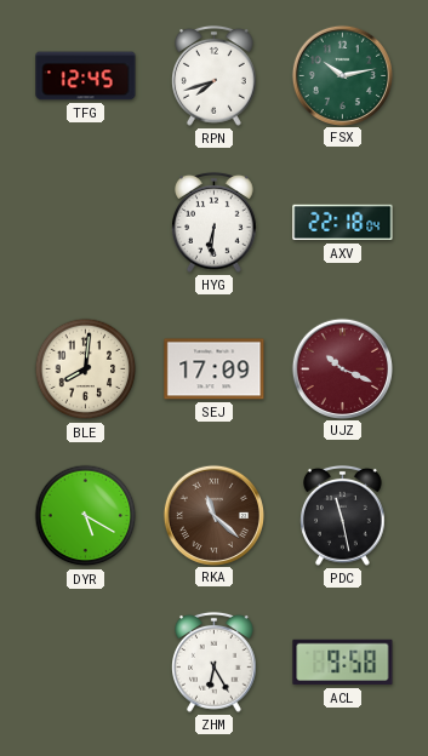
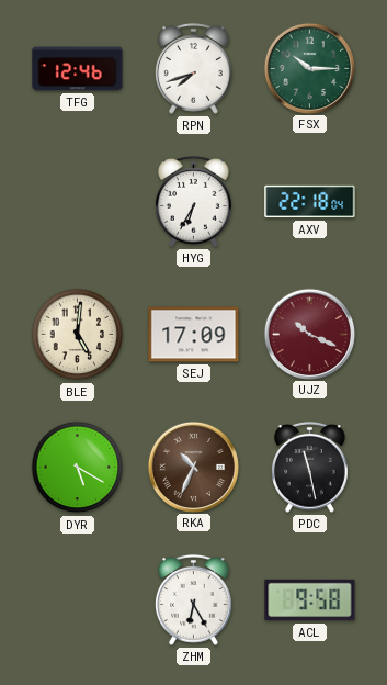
TFG: 12:45 -> 12:46
FSX: 10:13 -> 10:15
HYG: 6:31 -> 6:35
BLE: 8:01 -> 5:01
RKA: 11:22 -> 10:34
